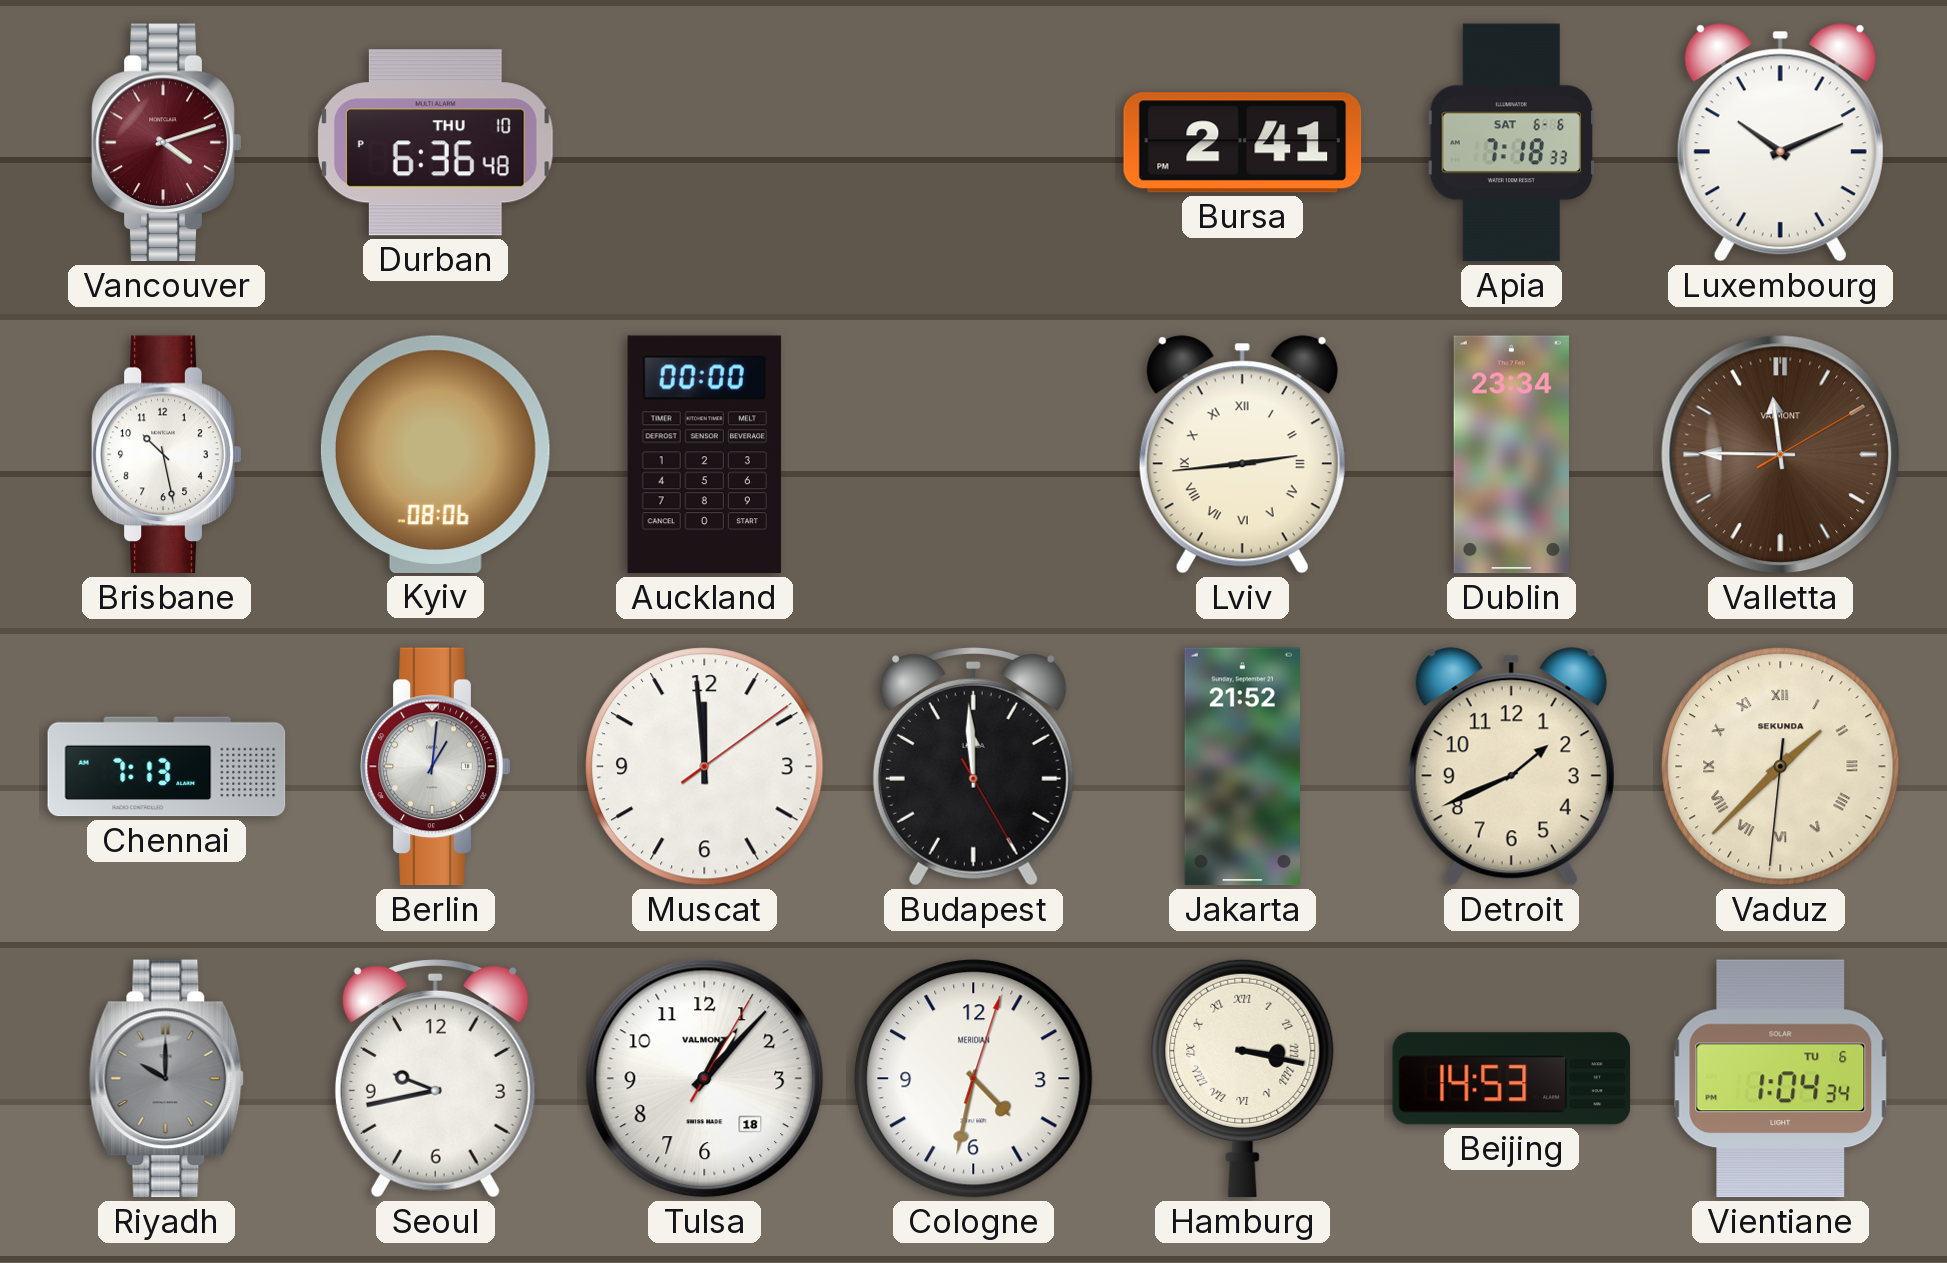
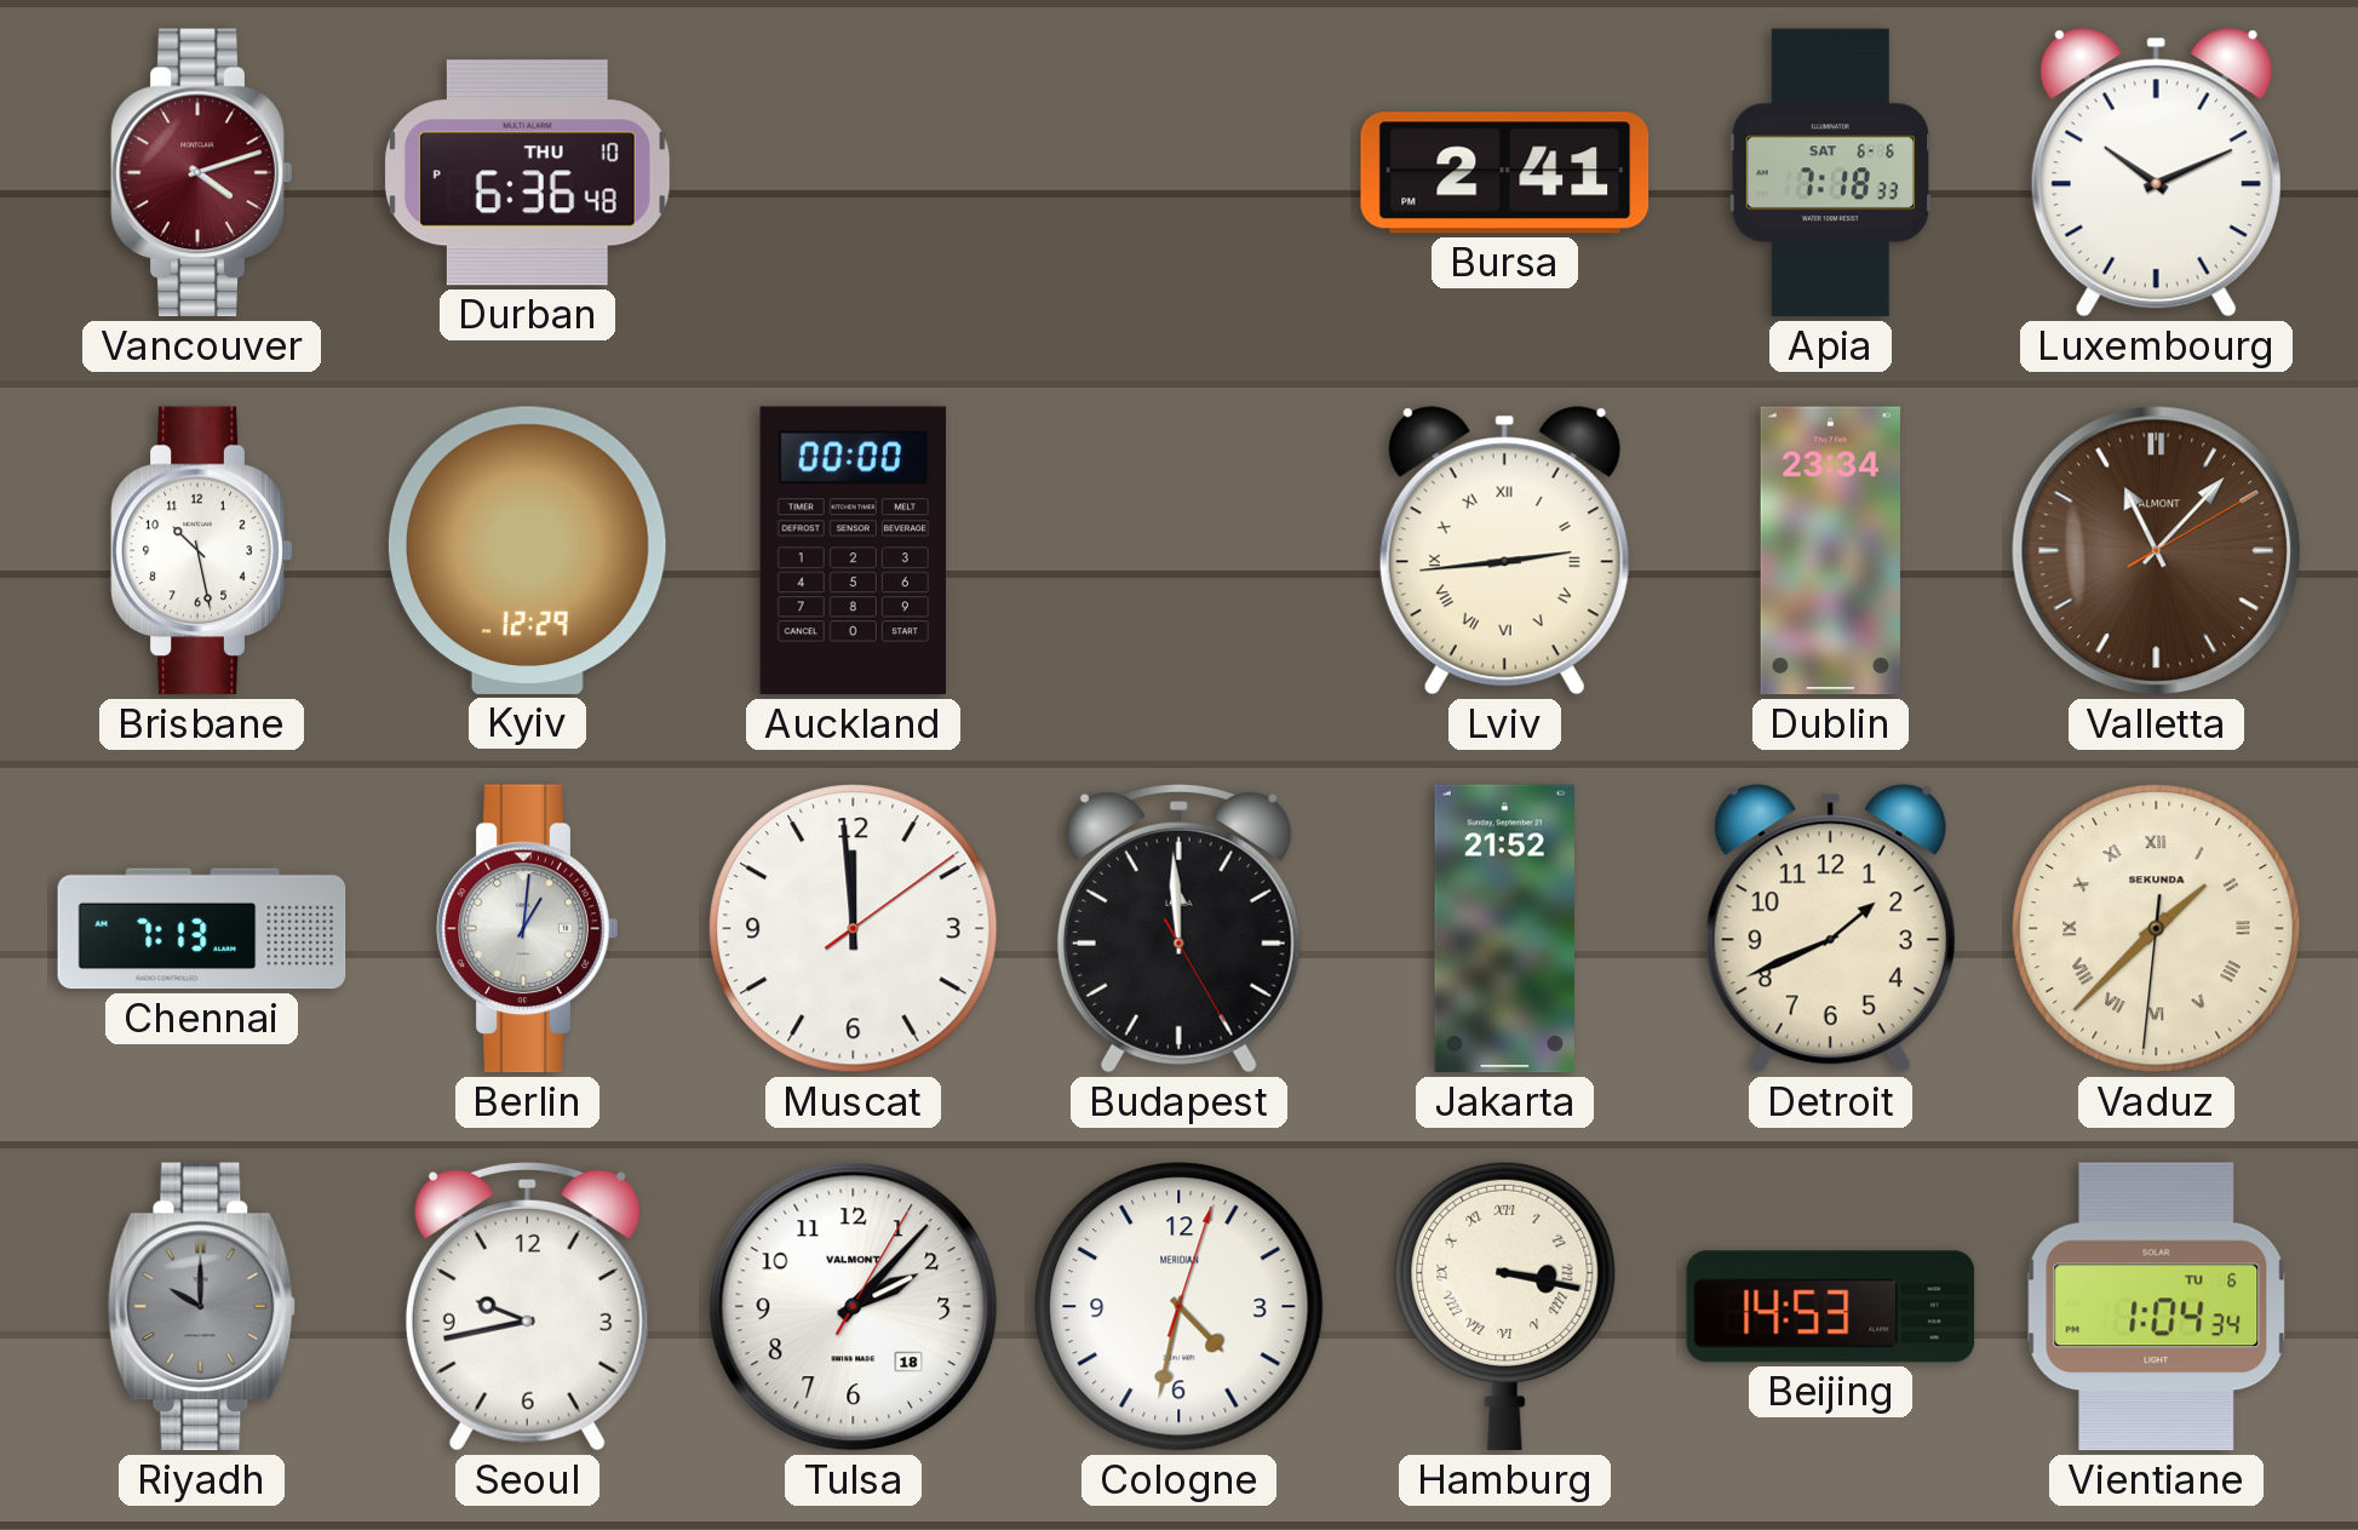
Kyiv: 08:06 -> 12:29
Valletta: 11:45 -> 11:07
Tulsa: 1:07 -> 2:07
